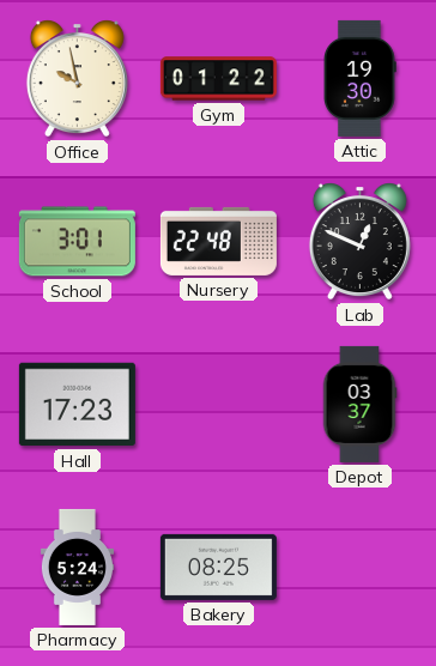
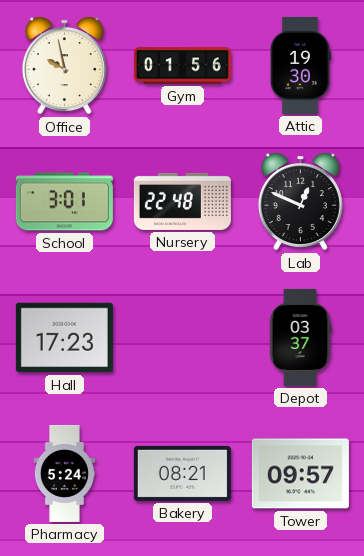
Gym: 01:22 -> 01:56
Bakery: 08:25 -> 08:21
Tower: none -> 09:57
